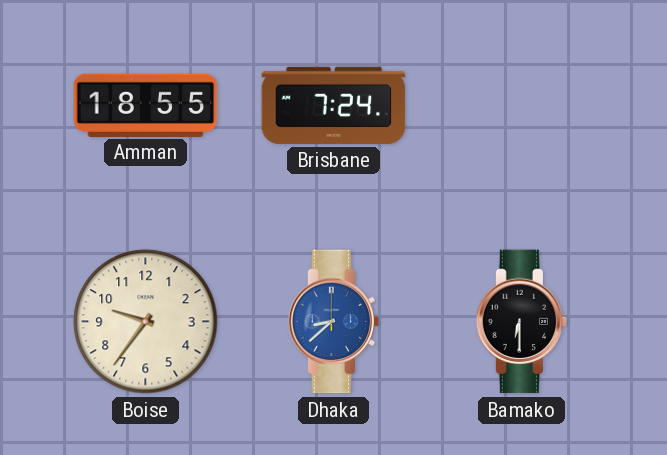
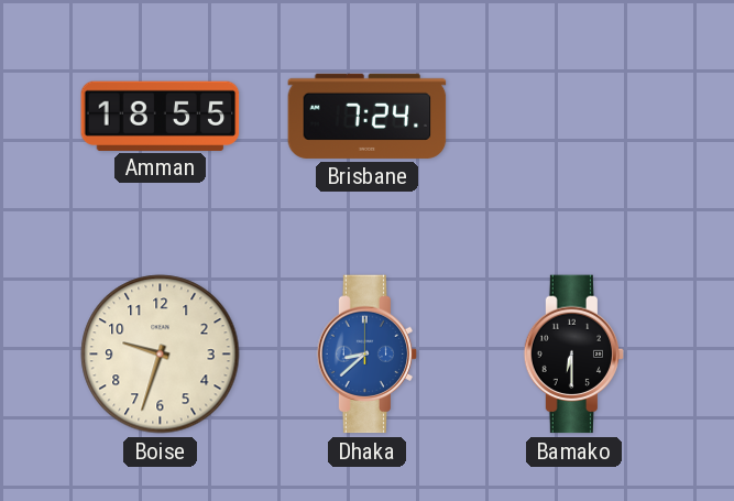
Boise: 9:36 -> 9:33
